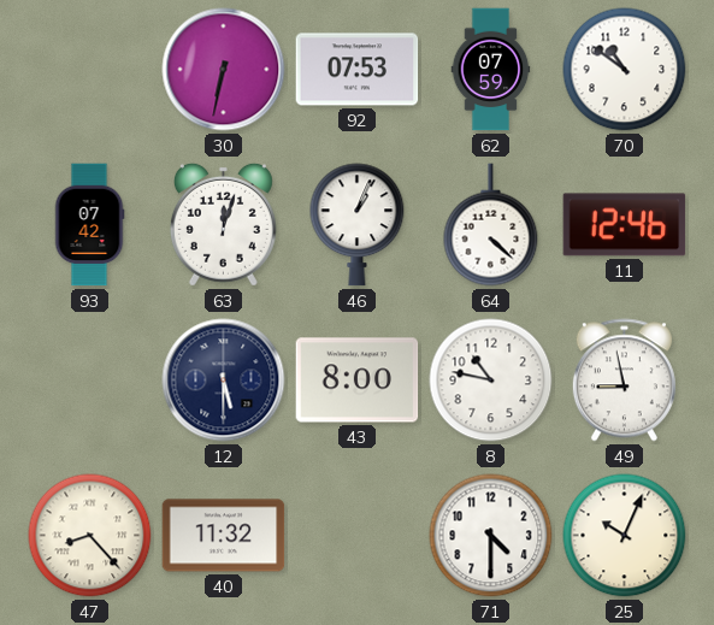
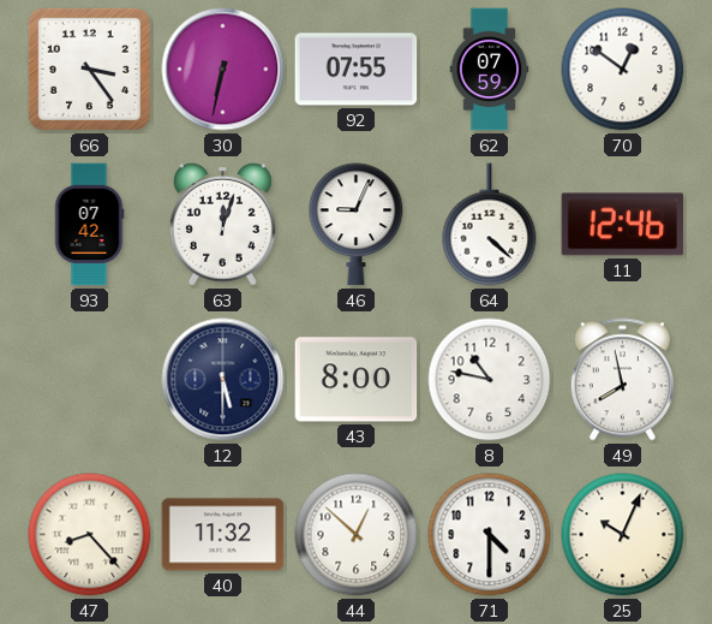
66: none -> 3:24
92: 07:53 -> 07:55
70: 10:51 -> 12:51
46: 1:04 -> 9:04
49: 8:58 -> 7:58
44: none -> 12:52
